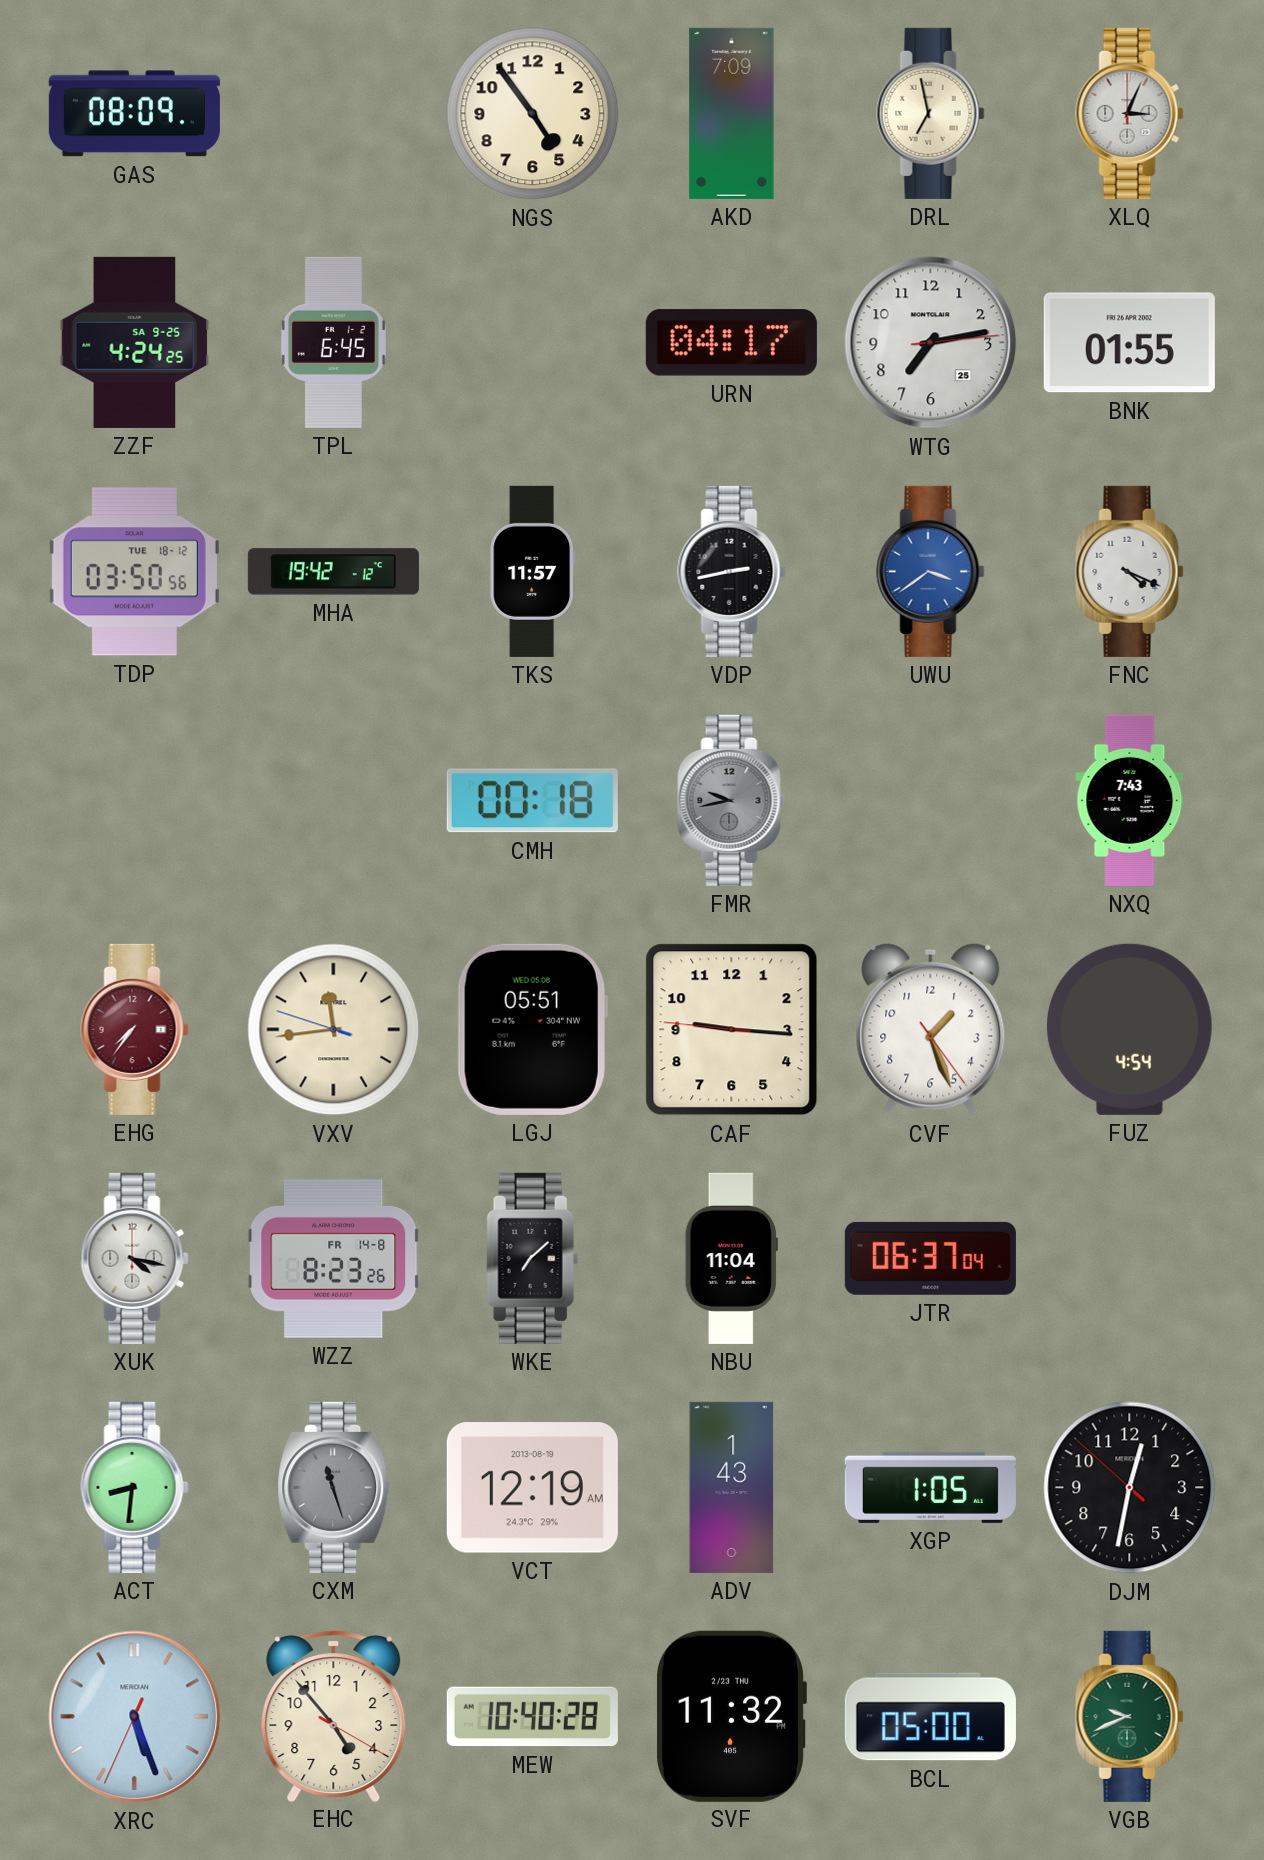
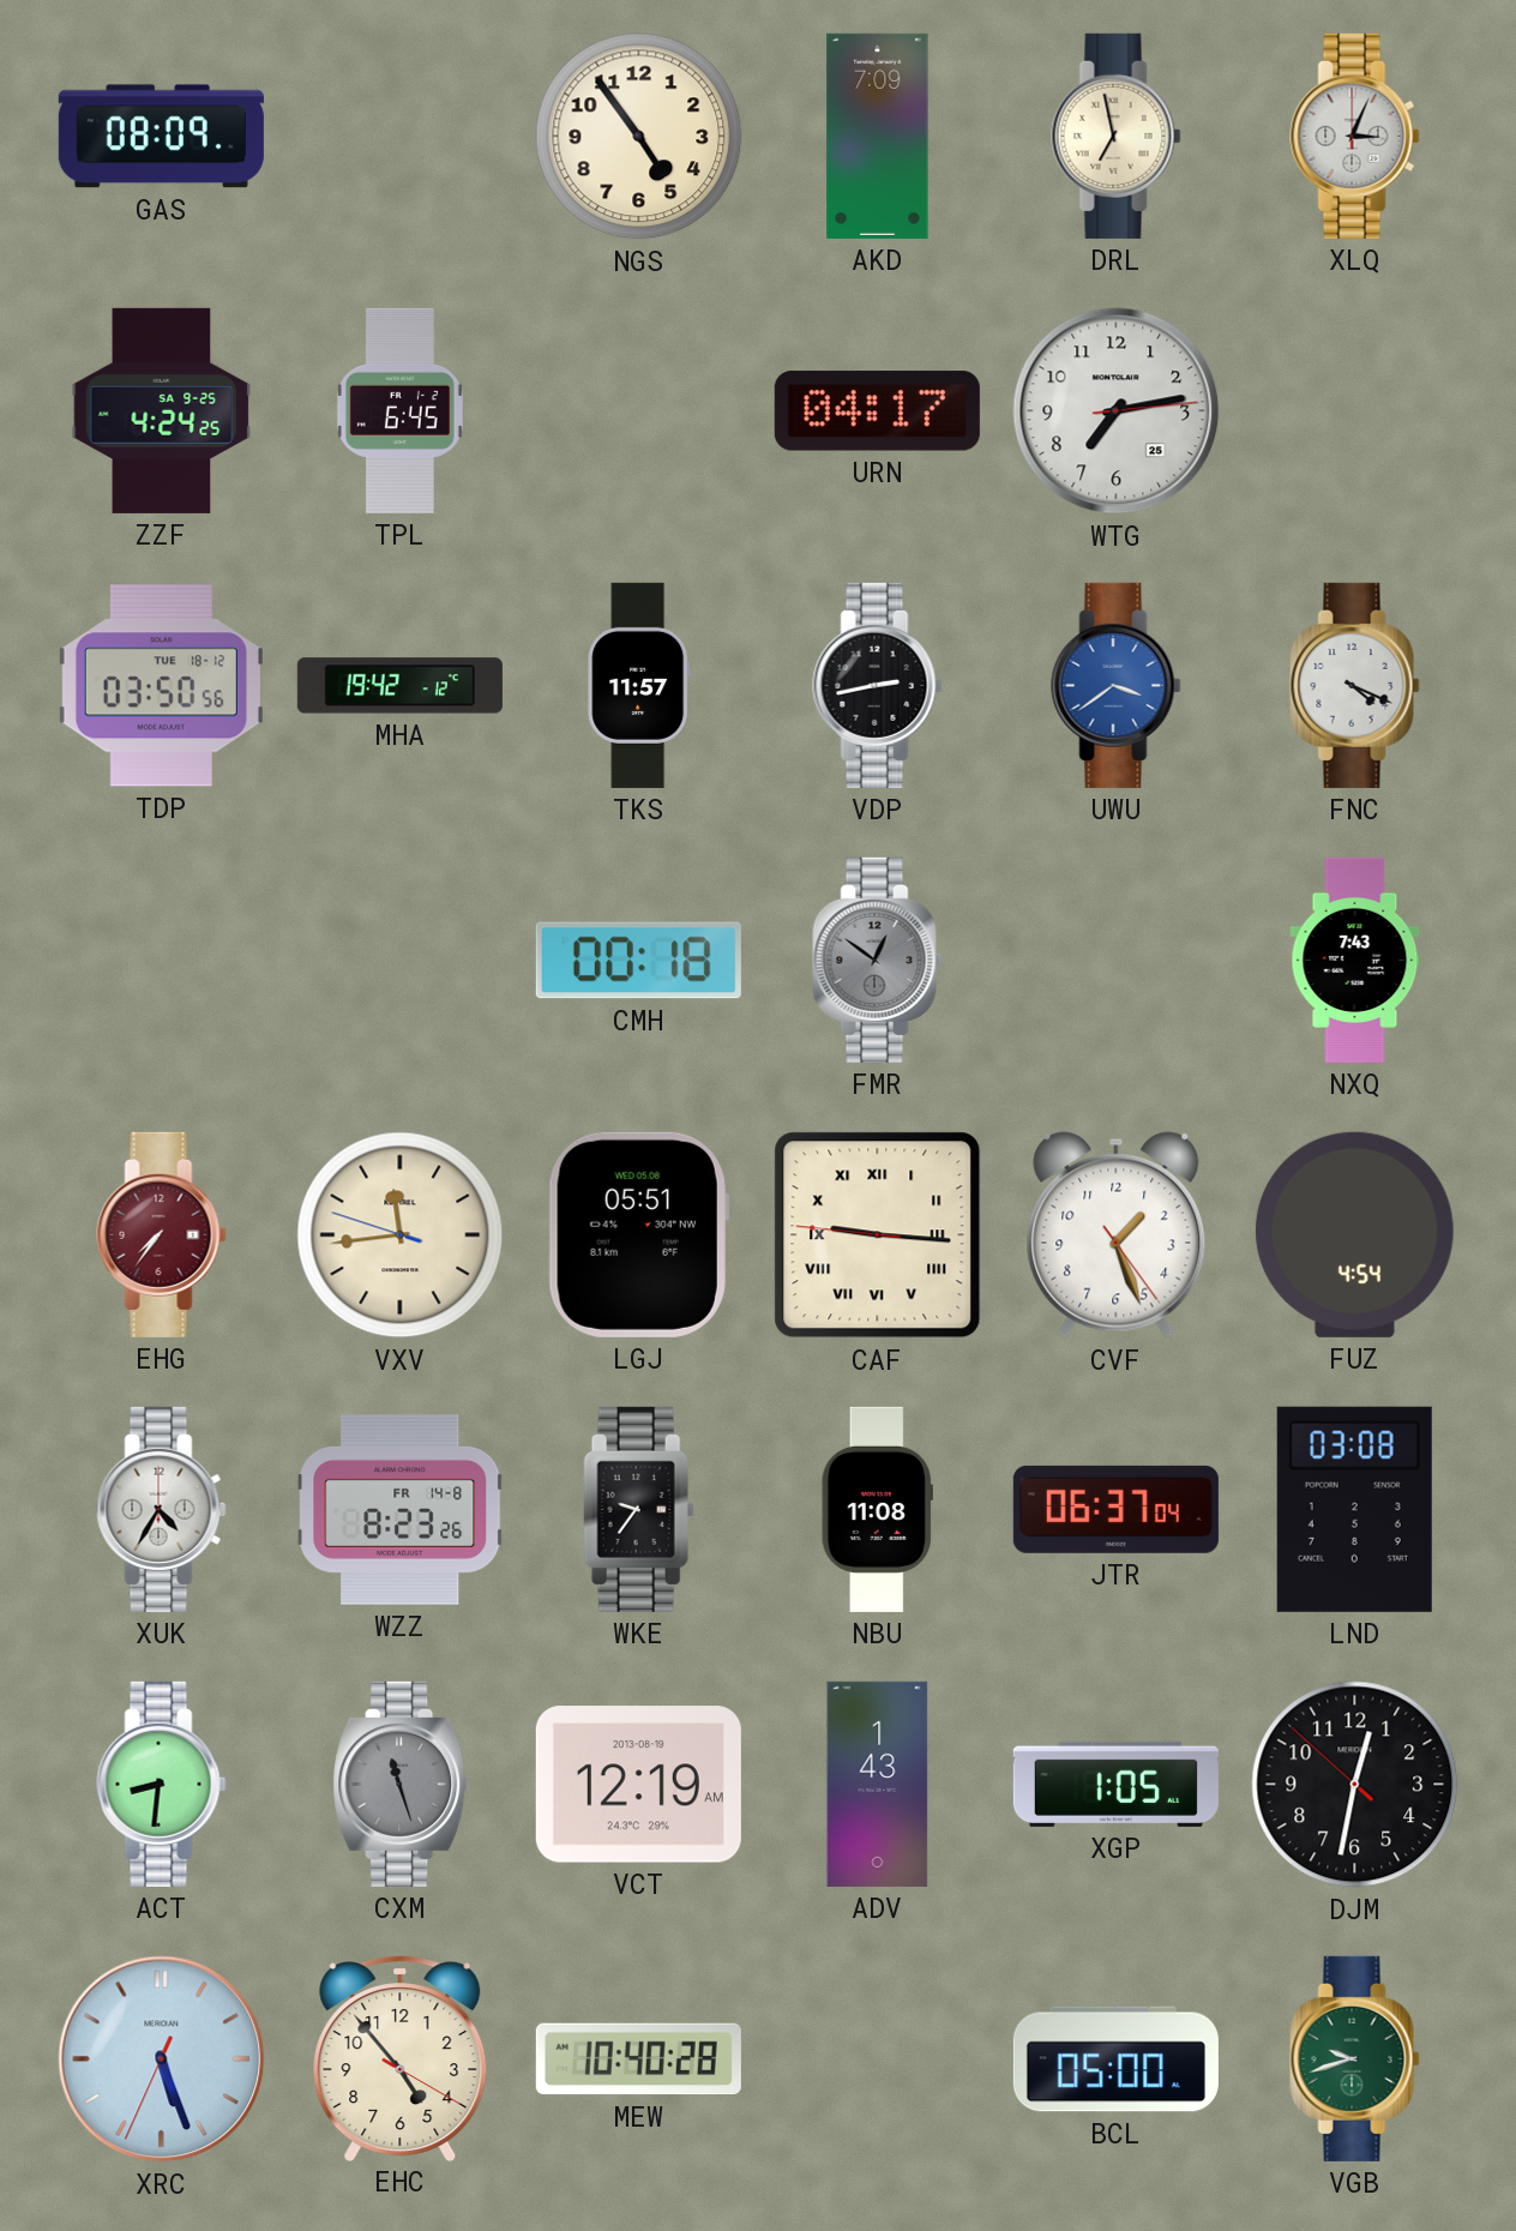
BNK: 01:55 -> none
FMR: 9:43 -> 12:51
CAF numerals: Arabic -> Roman
XUK: 4:17 -> 4:35
WKE: 7:08 -> 9:36
NBU: 11:04 -> 11:08
LND: none -> 03:08
SVF: 11:32 -> none
VGB: 9:41 -> 9:42
